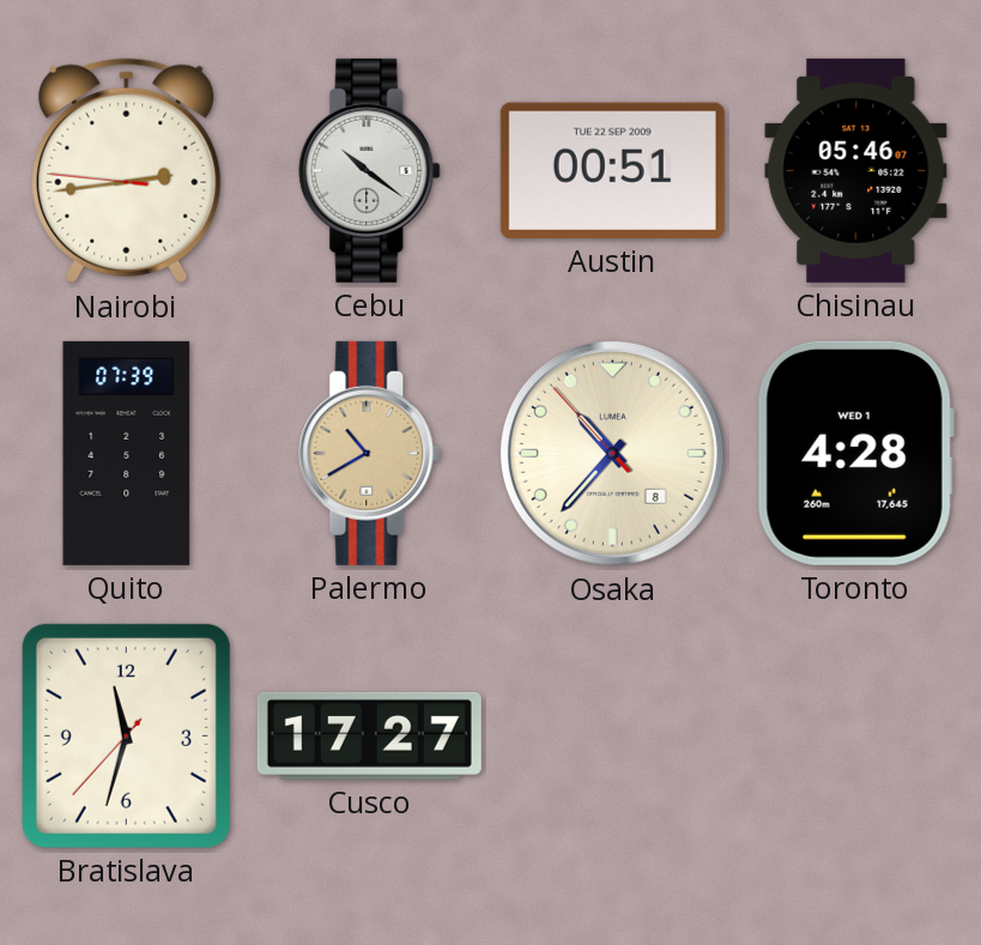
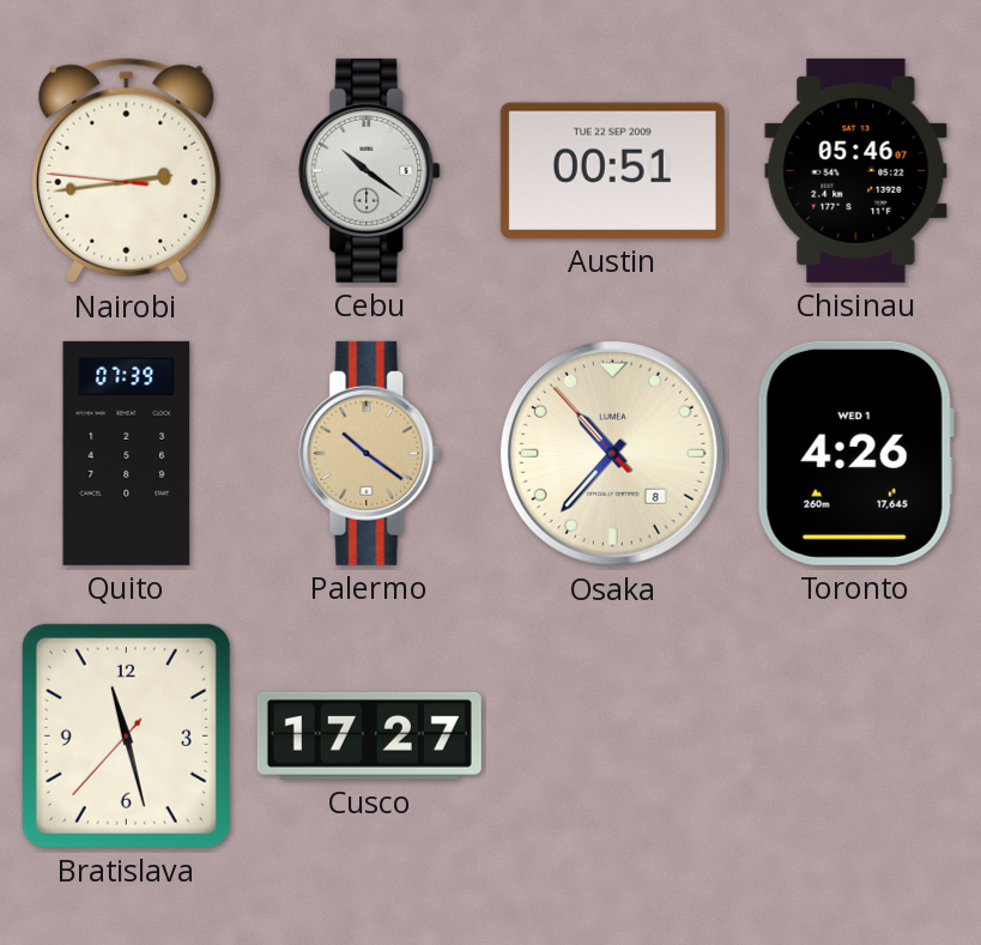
Palermo: 10:40 -> 10:21
Toronto: 4:28 -> 4:26
Bratislava: 11:32 -> 11:27
